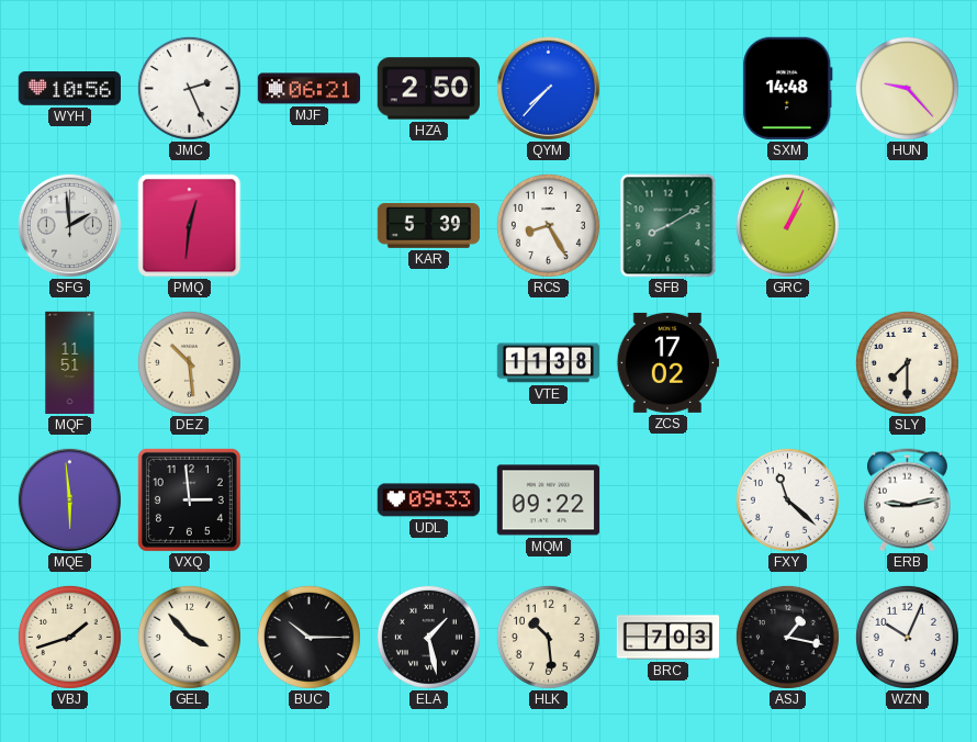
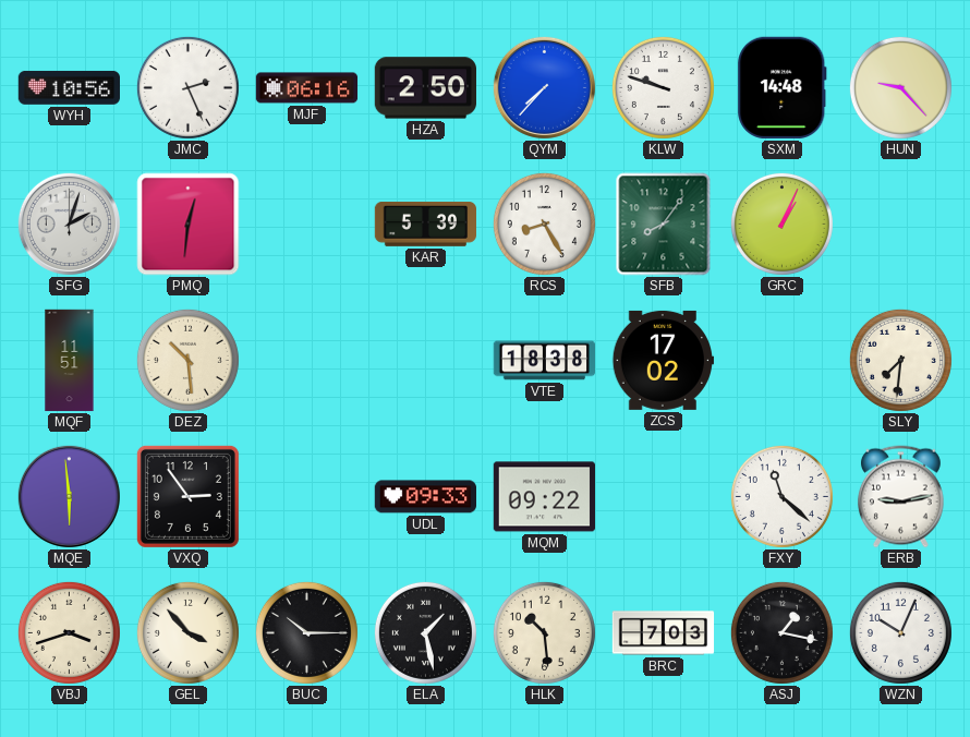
MJF: 06:21 -> 06:16
KLW: none -> 9:48
SFG: 1:59 -> 2:03
SFB: 8:10 -> 8:06
VTE: 11:38 -> 18:38
SLY: 7:30 -> 7:31
VXQ: 2:59 -> 2:54
VBJ: 1:42 -> 3:42
